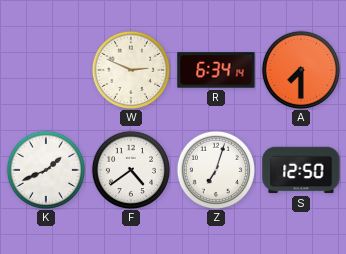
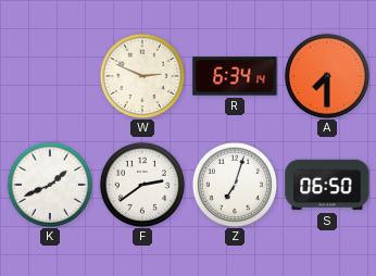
F: 4:39 -> 2:39
S: 12:50 -> 06:50
